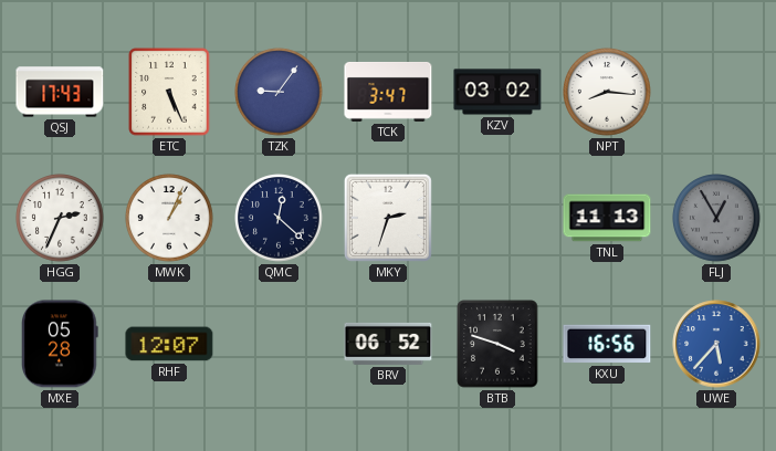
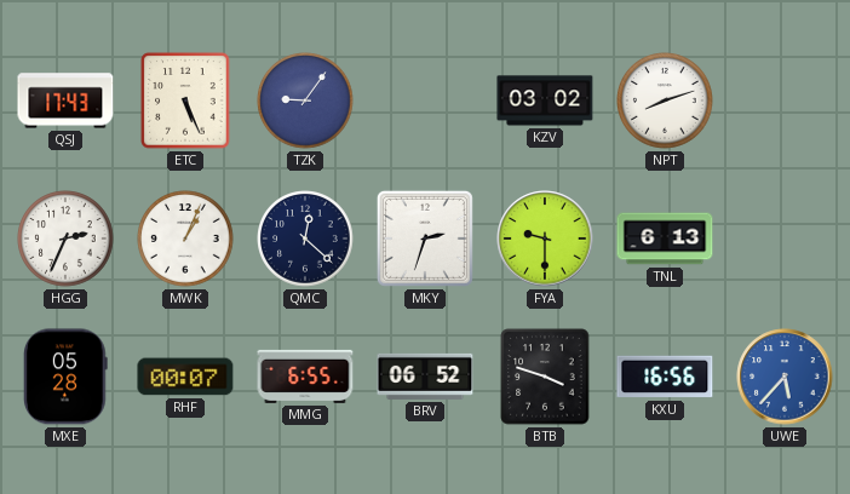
TCK: 3:47 -> none
NPT: 8:16 -> 8:12
FYA: none -> 9:30
TNL: 11:13 -> 6:13
FLJ: 12:55 -> none
RHF: 12:07 -> 00:07
MMG: none -> 6:55
